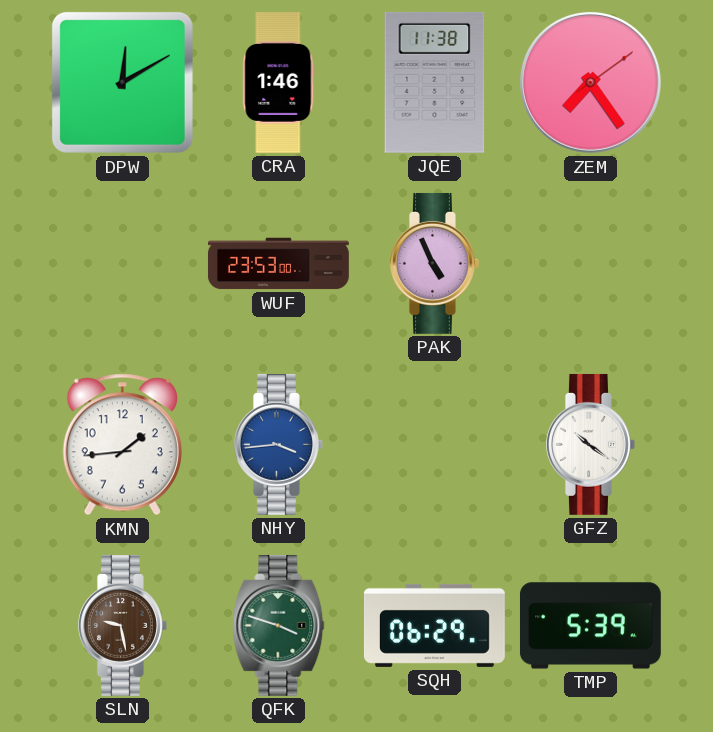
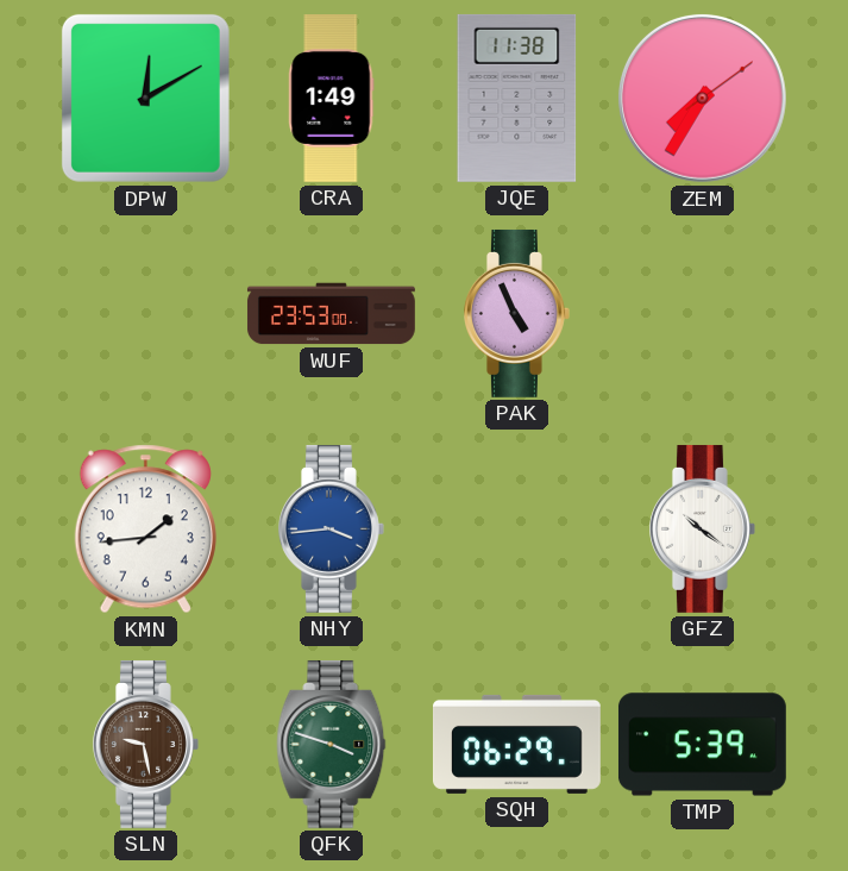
CRA: 1:46 -> 1:49
ZEM: 7:24 -> 7:35
